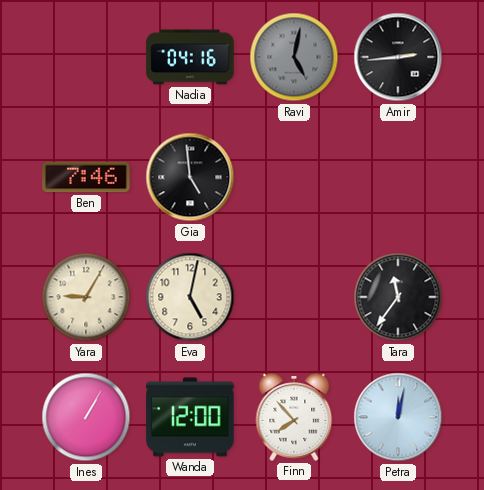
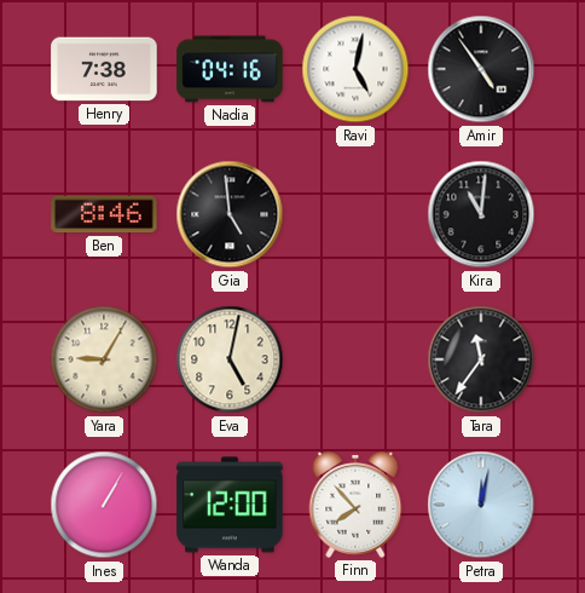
Henry: none -> 7:38
Ravi dial: grey -> white
Amir: 2:44 -> 4:54
Ben: 7:46 -> 8:46
Kira: none -> 11:01
